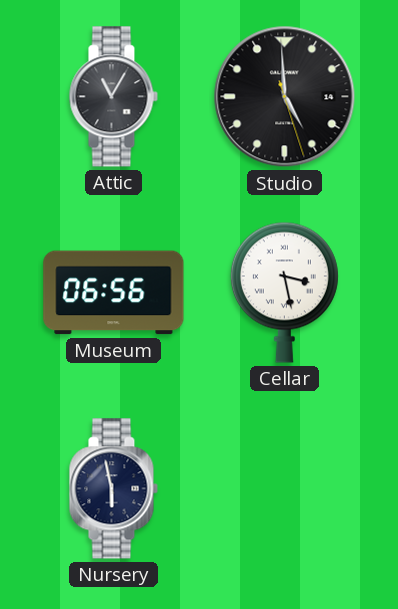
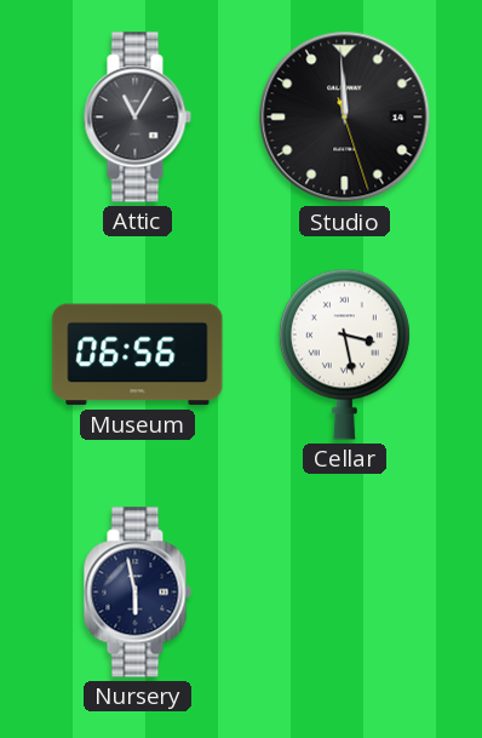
Studio: 4:59 -> 11:59
